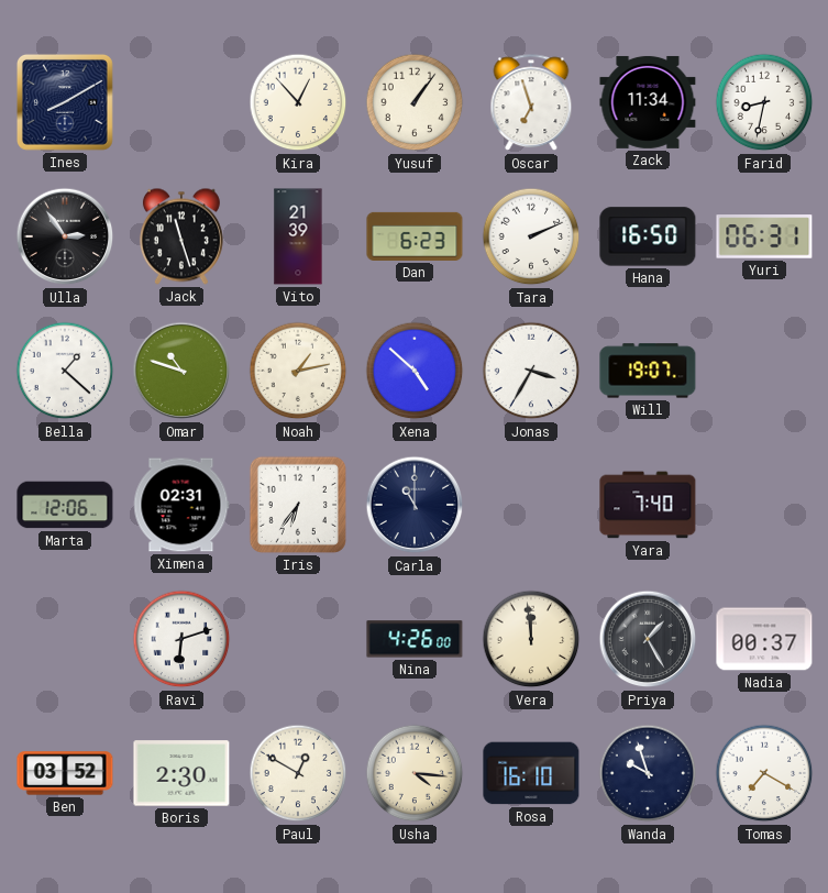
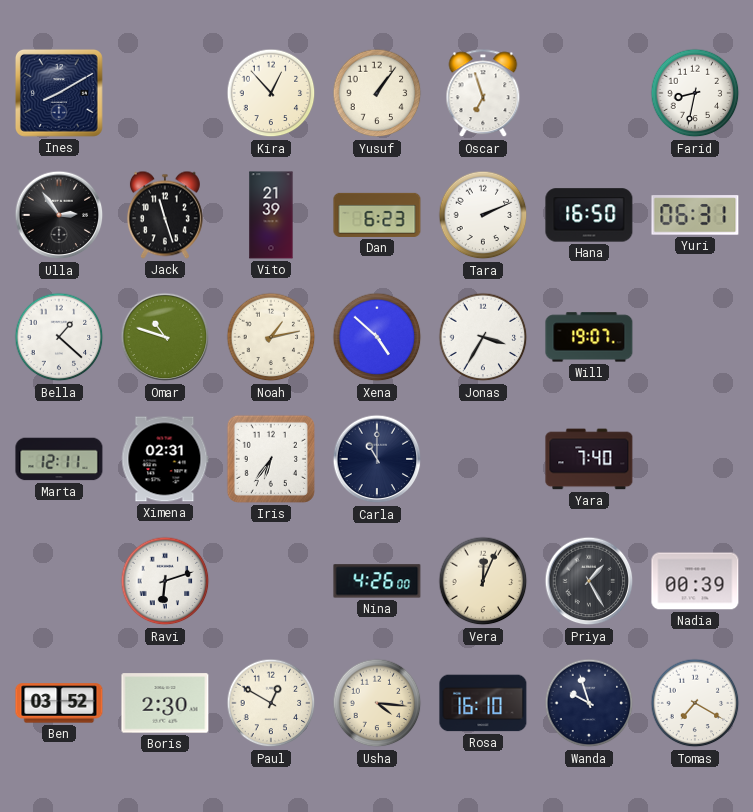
Zack: 11:34 -> none
Marta: 12:06 -> 12:11
Vera: 11:59 -> 12:04
Nadia: 00:37 -> 00:39
